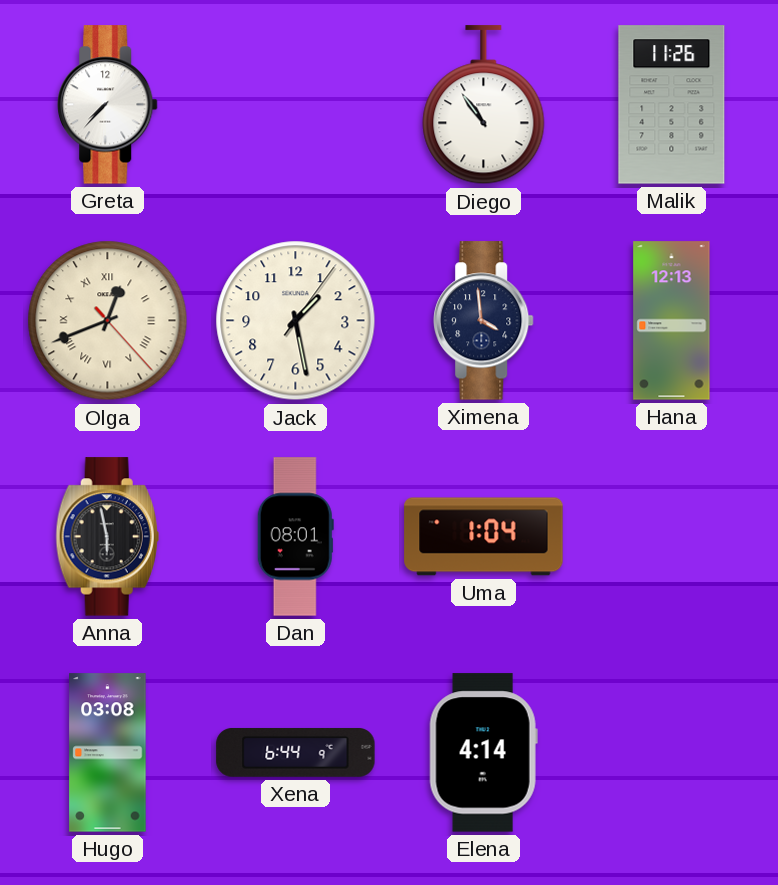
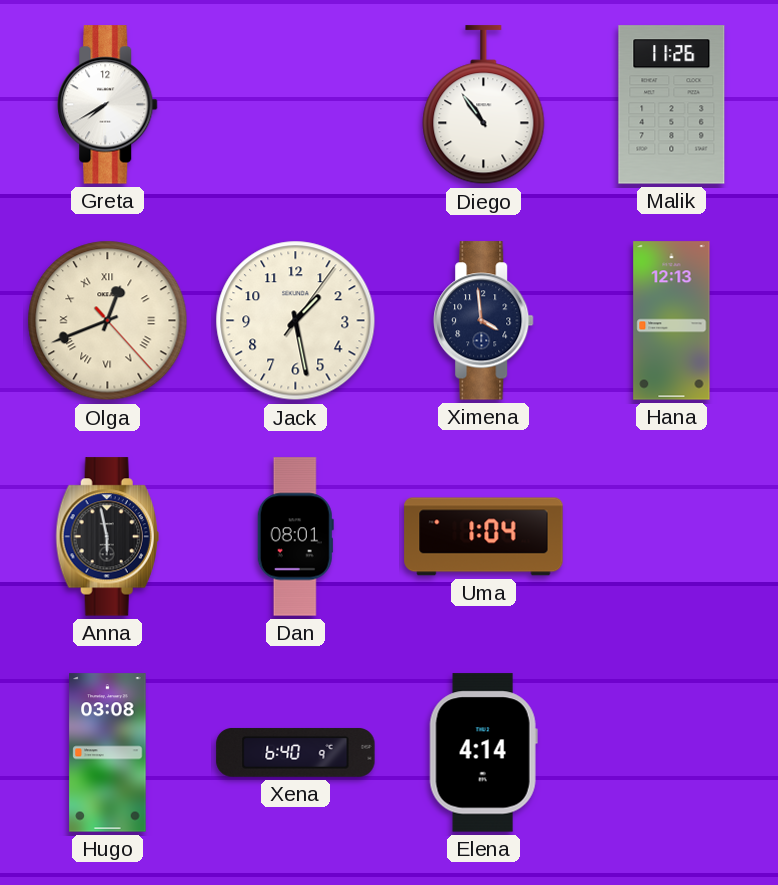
Greta: 7:37 -> 7:40
Xena: 6:44 -> 6:40
